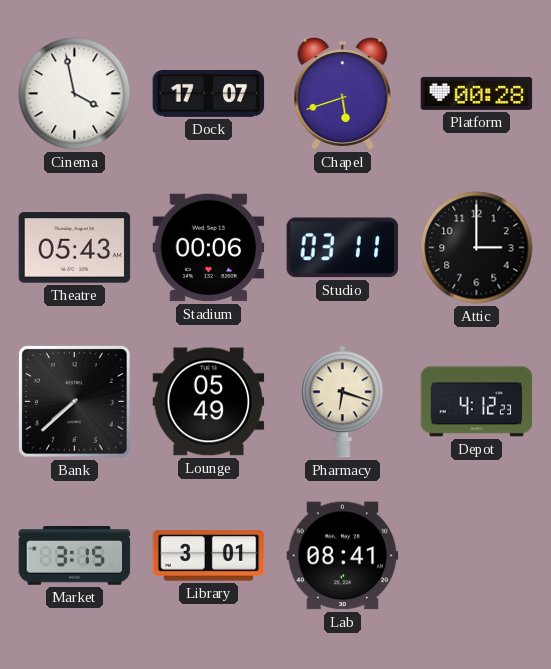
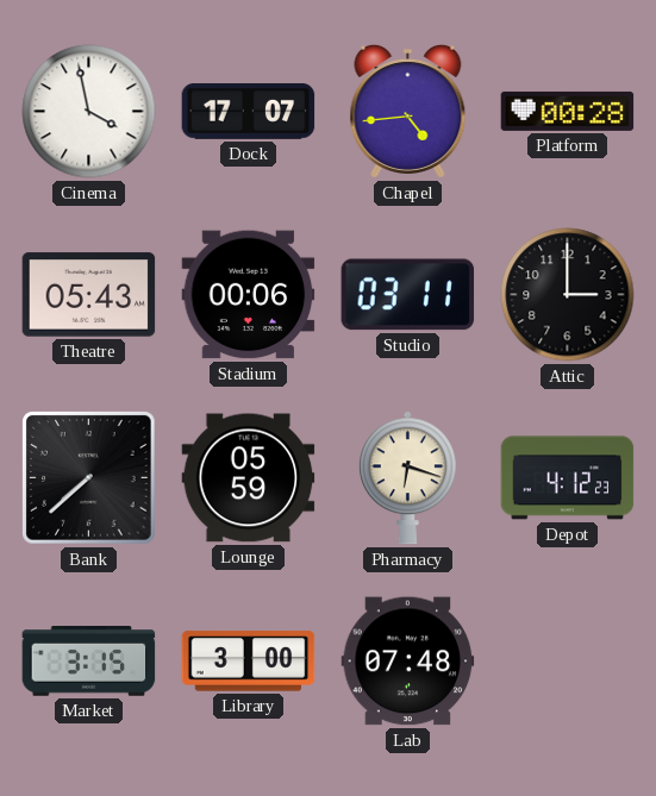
Chapel: 5:42 -> 4:44
Lounge: 05:49 -> 05:59
Library: 3:01 -> 3:00
Lab: 08:41 -> 07:48
